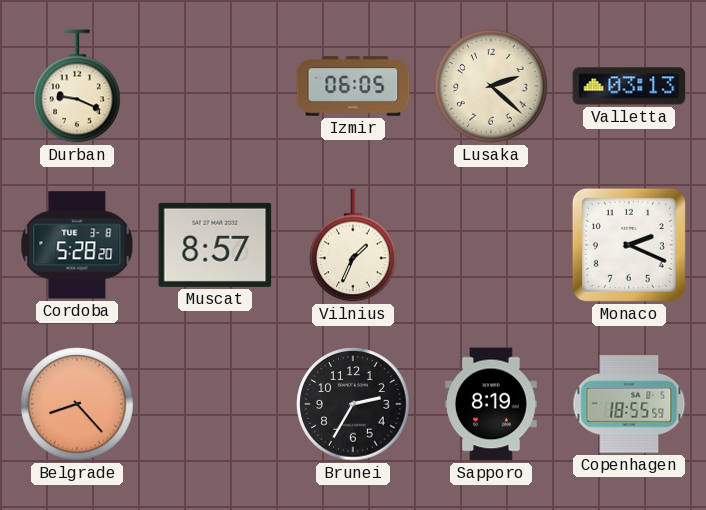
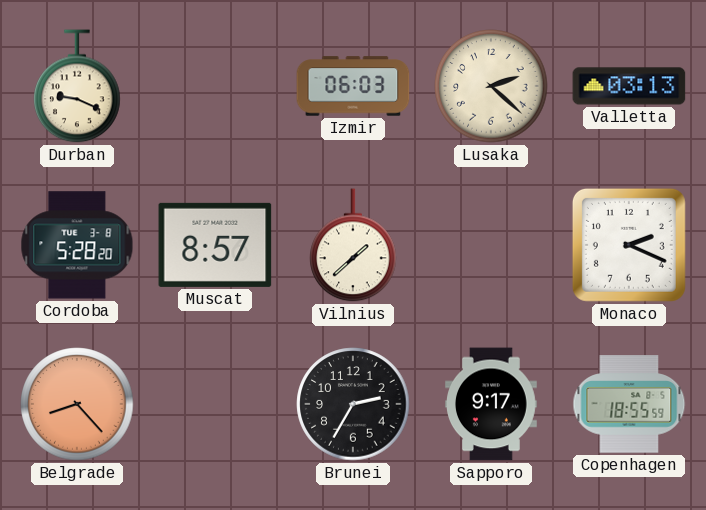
Izmir: 06:05 -> 06:03
Vilnius: 1:34 -> 1:38
Sapporo: 8:19 -> 9:17
